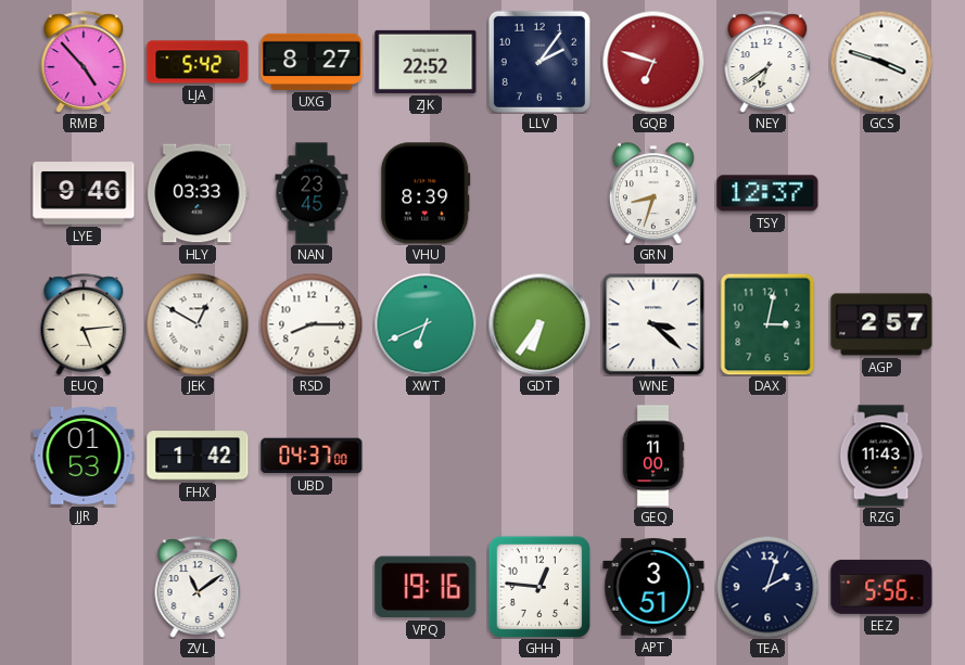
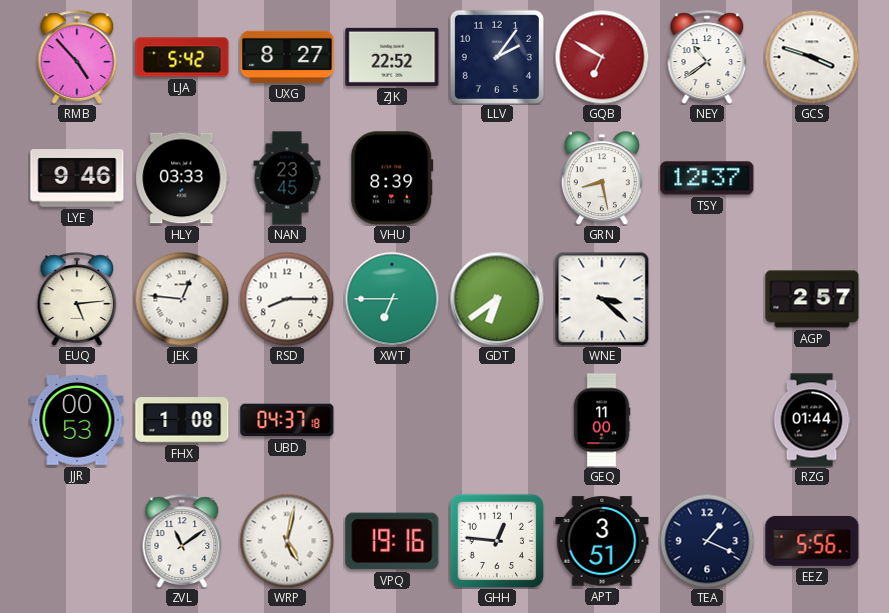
GQB: 6:48 -> 6:50
NEY: 6:39 -> 10:39
GRN: 8:33 -> 8:28
JEK: 12:50 -> 12:46
XWT: 6:41 -> 6:45
GDT: 6:36 -> 6:39
DAX: 3:02 -> none
JJR: 01:53 -> 00:53
FHX: 1:42 -> 1:08
UBD: 04:37:00 -> 04:37:18
RZG: 11:43 -> 01:44
WRP: none -> 5:02
TEA: 2:03 -> 1:19
